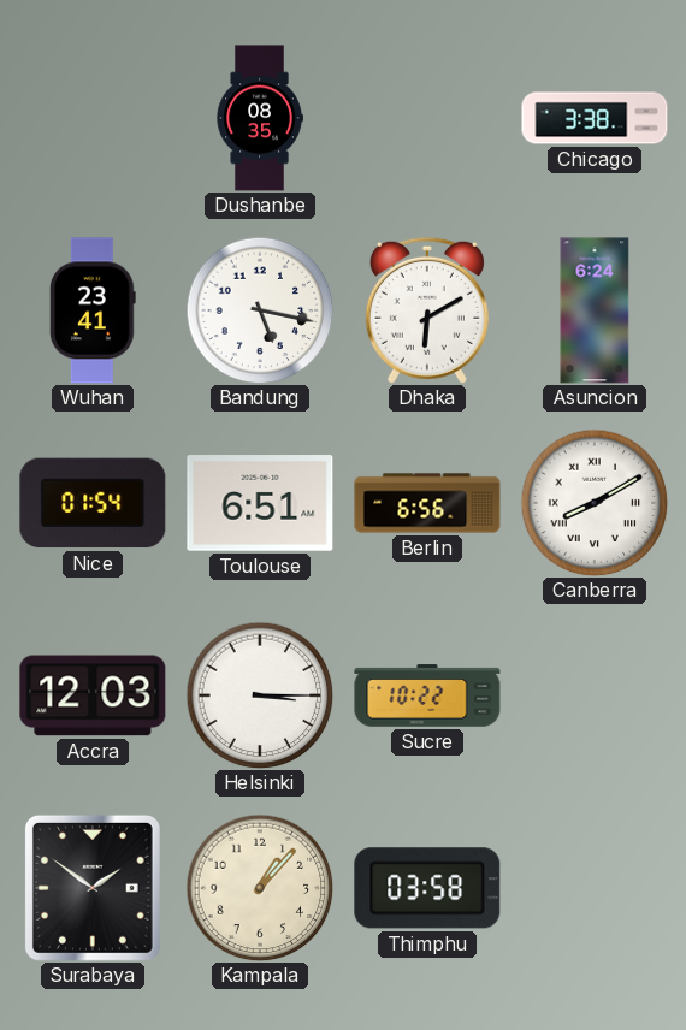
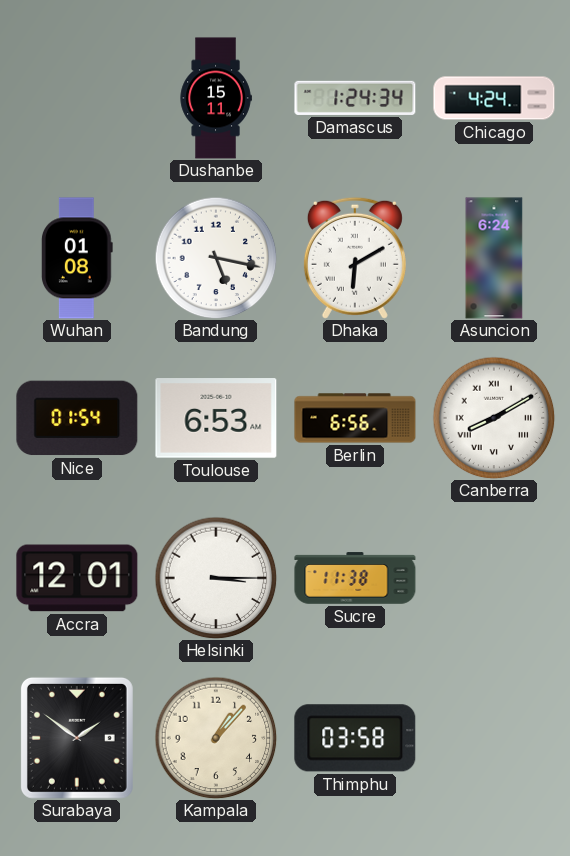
Dushanbe: 08:35 -> 15:11
Damascus: none -> 1:24
Chicago: 3:38 -> 4:24
Wuhan: 23:41 -> 01:08
Toulouse: 6:51 -> 6:53
Accra: 12:03 -> 12:01
Sucre: 10:22 -> 11:38
